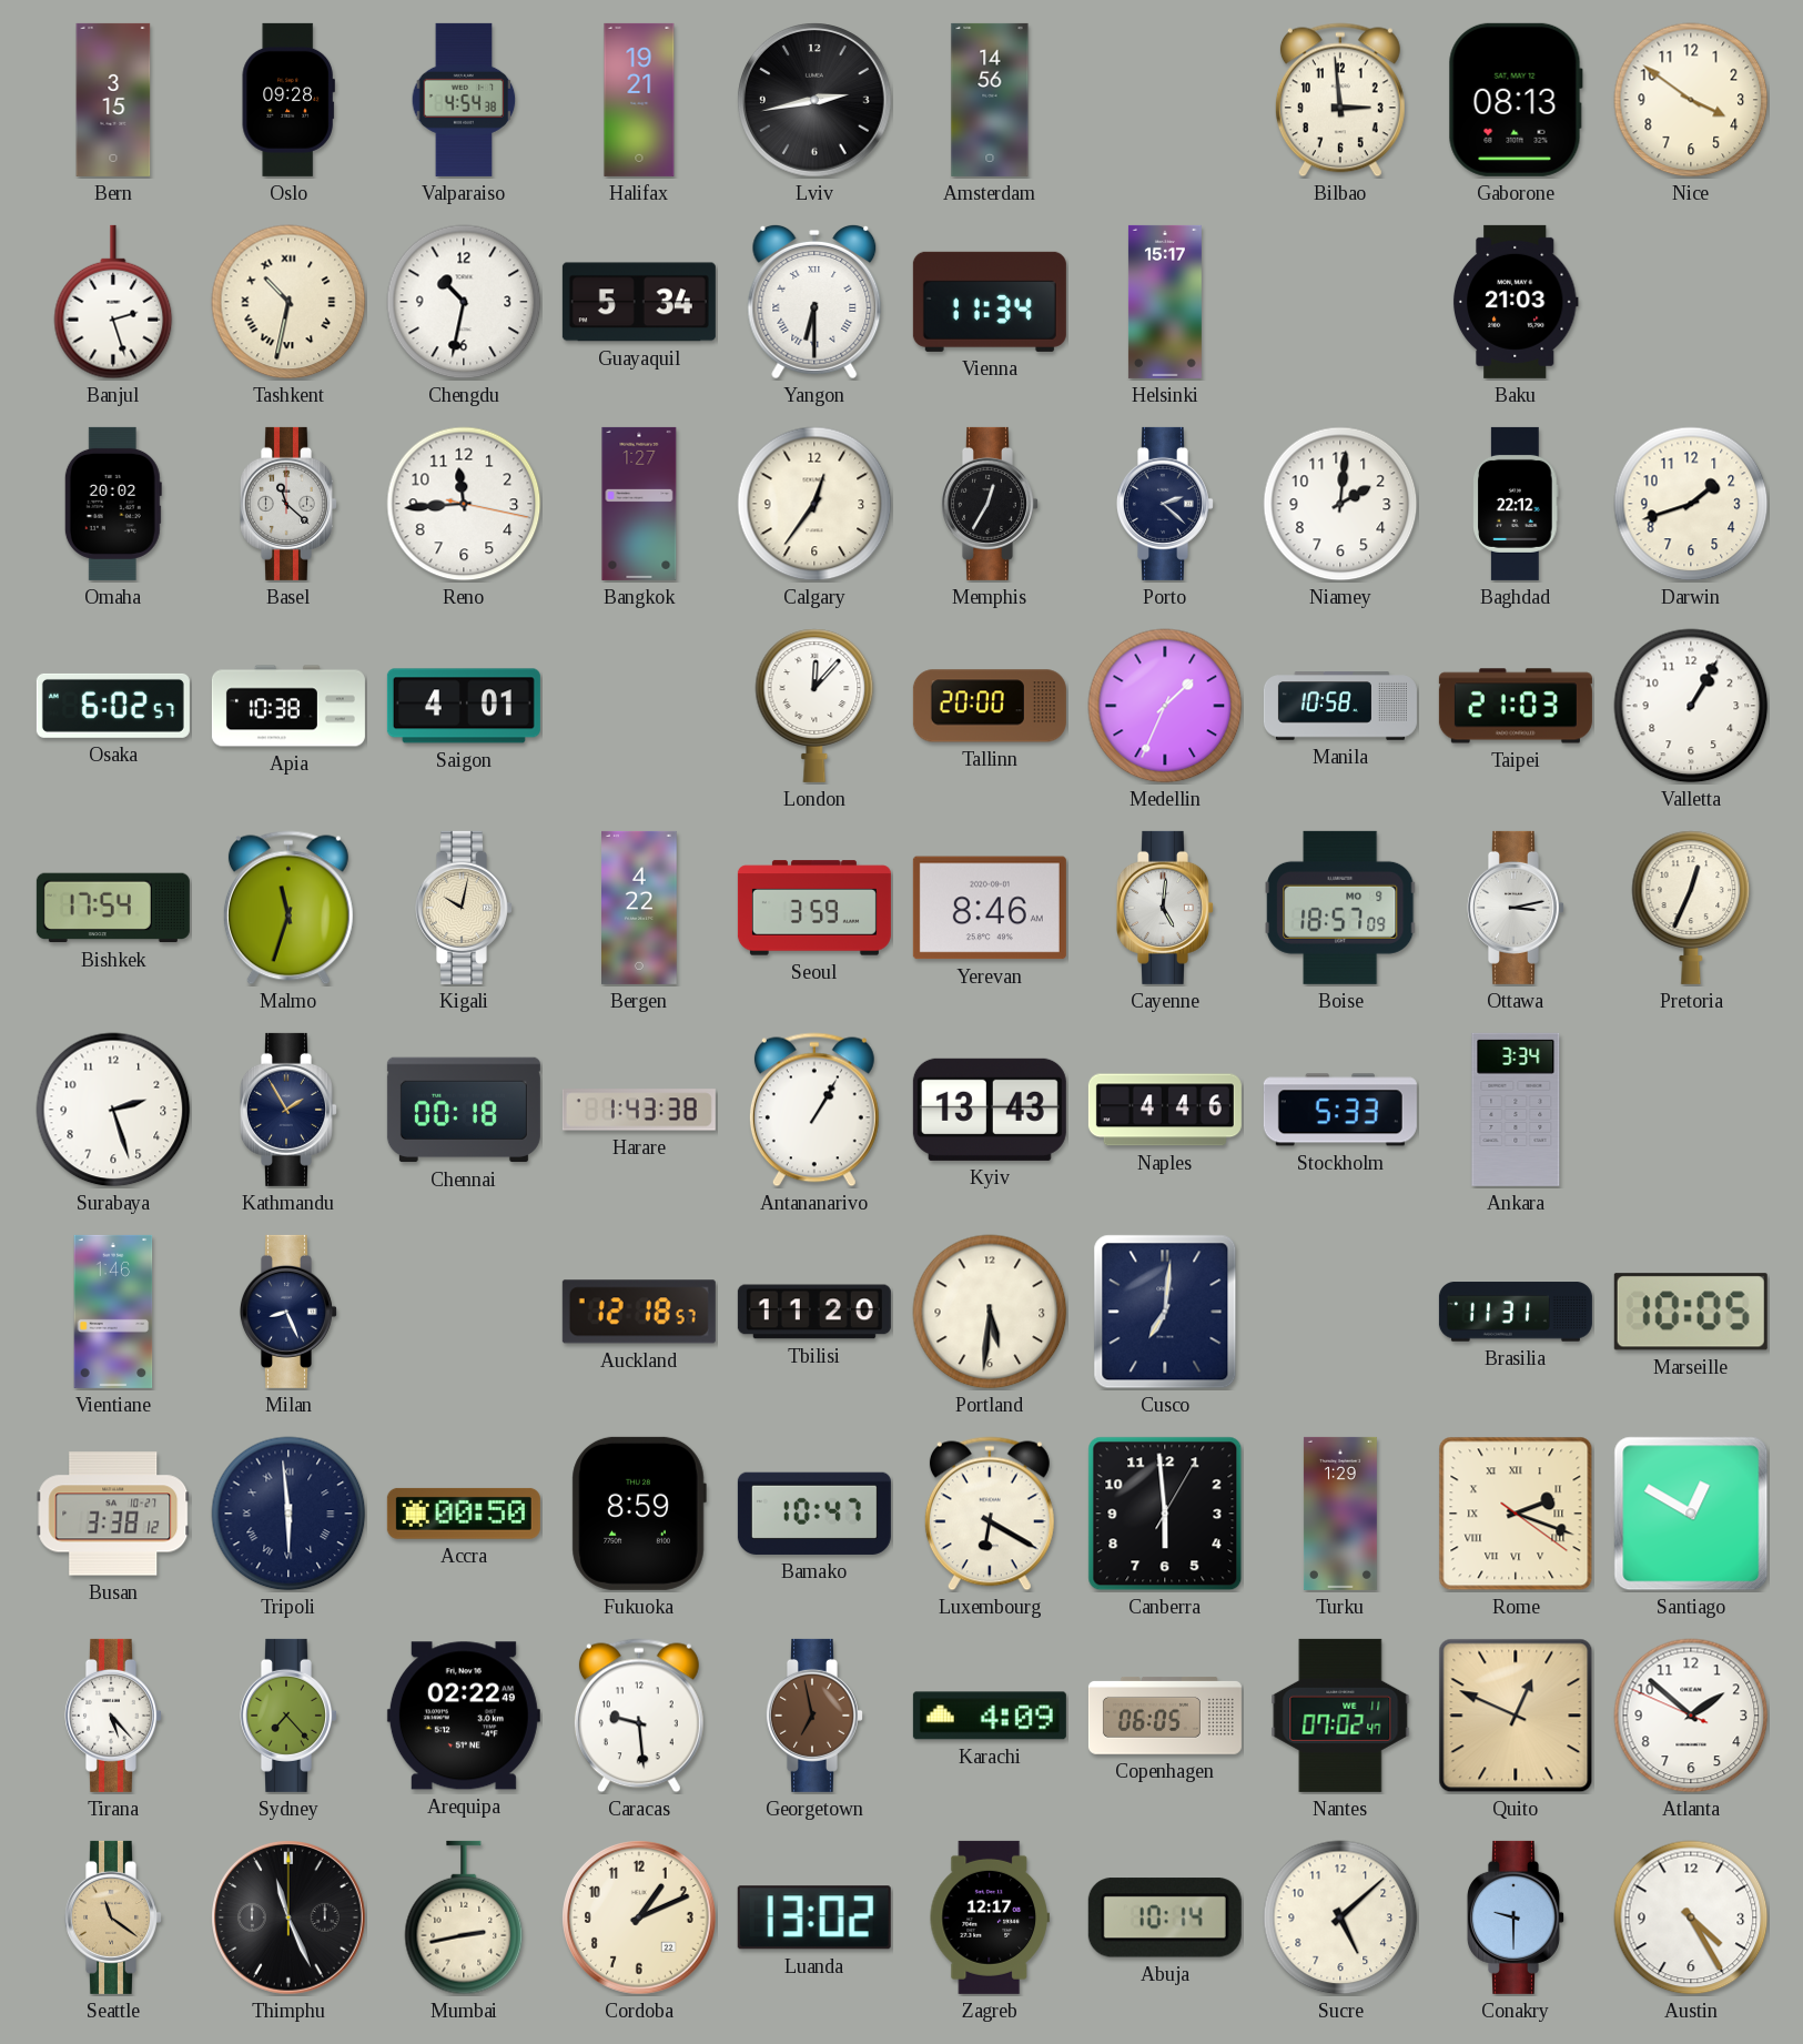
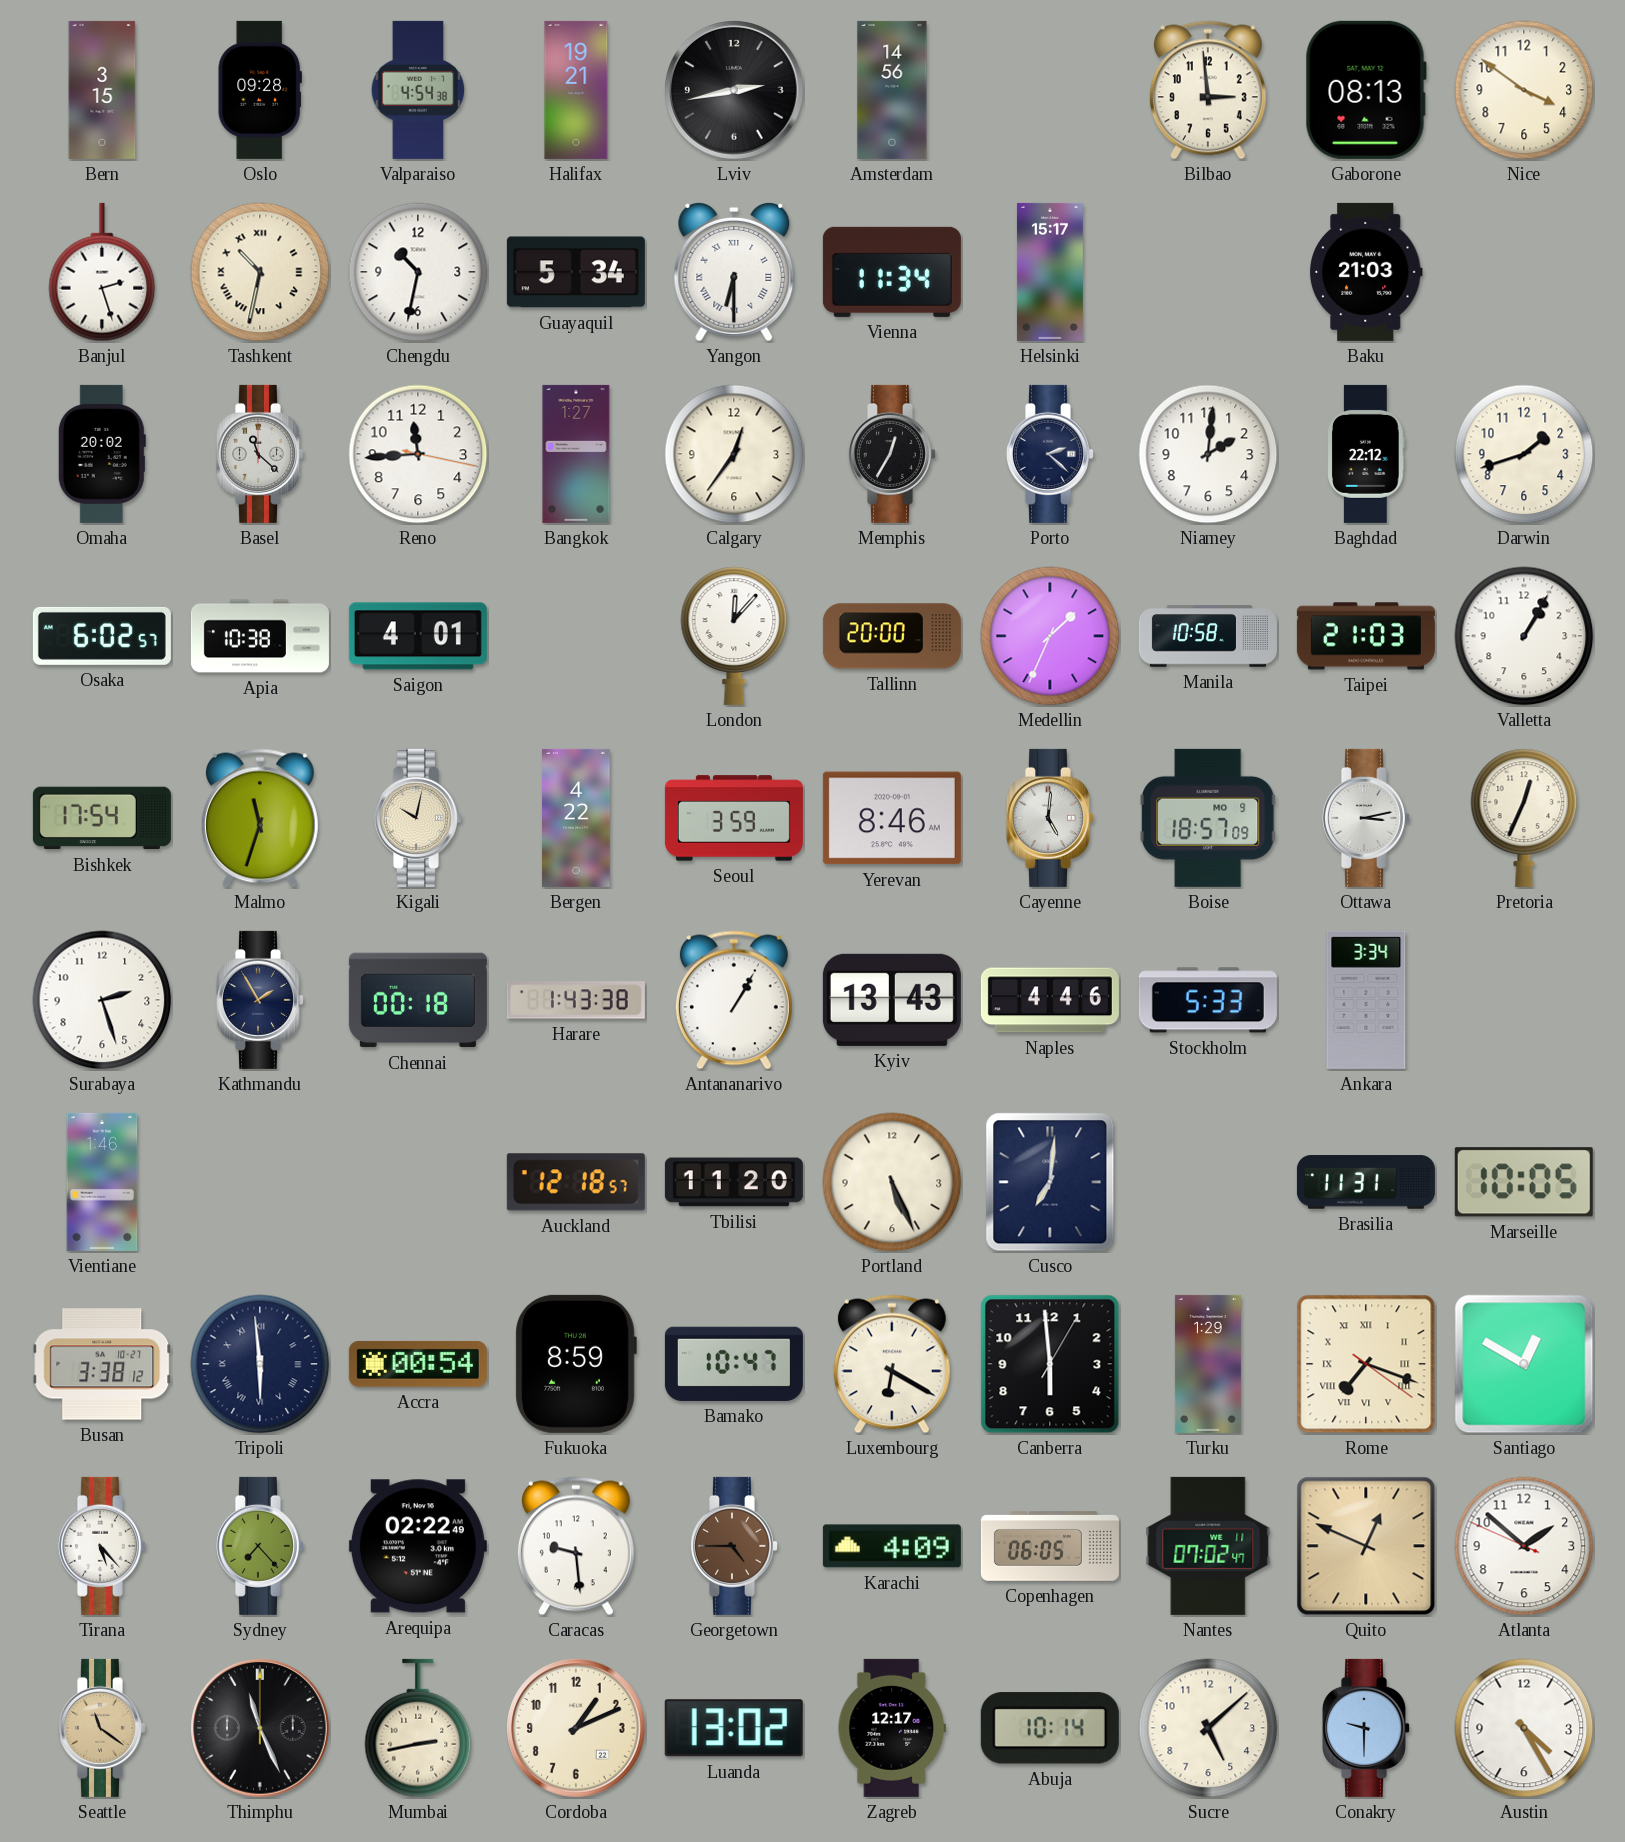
Milan: 8:26 -> none
Portland: 5:31 -> 5:26
Accra: 00:50 -> 00:54
Rome: 2:18 -> 7:18
Georgetown: 6:58 -> 4:45
